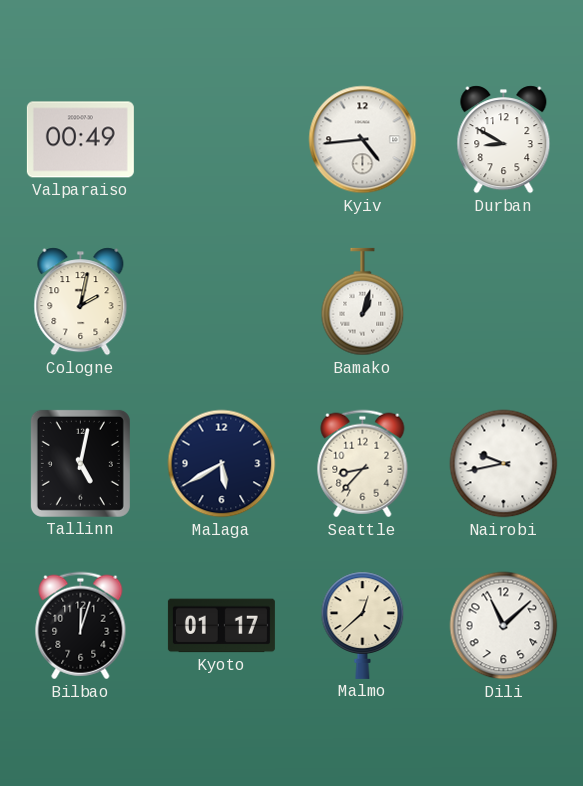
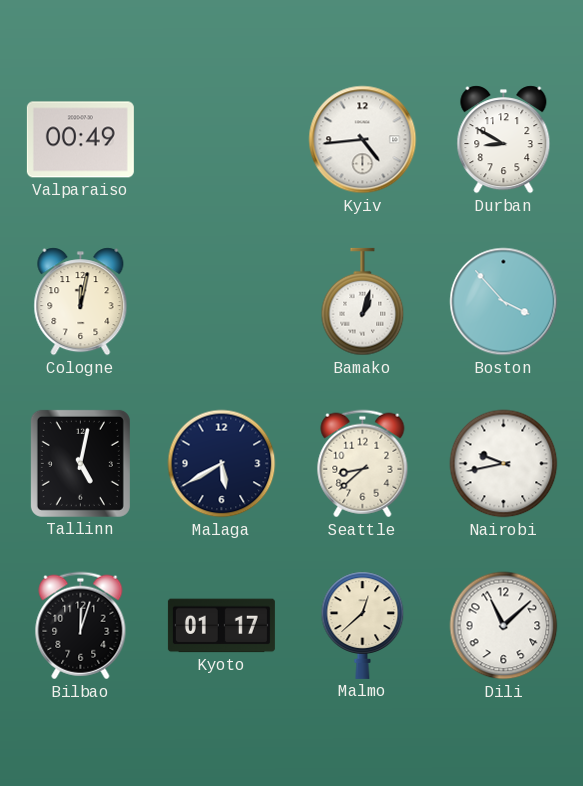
Cologne: 2:02 -> 12:02
Boston: none -> 3:53
Seattle: 8:37 -> 8:38
